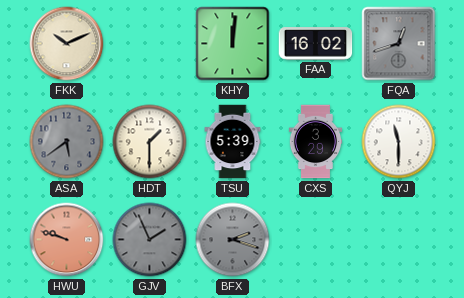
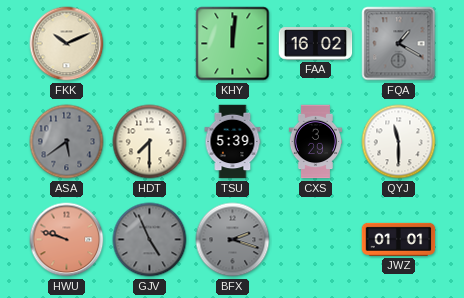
FQA: 12:42 -> 1:20
HDT: 1:30 -> 7:30
GJV: 1:56 -> 4:56
JWZ: none -> 01:01
